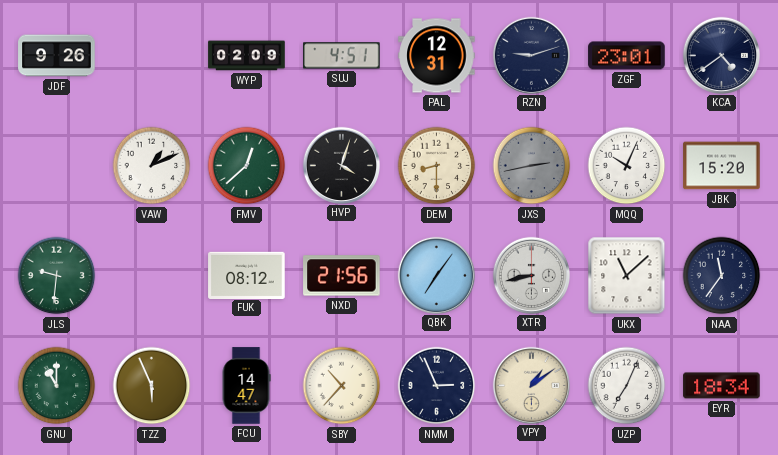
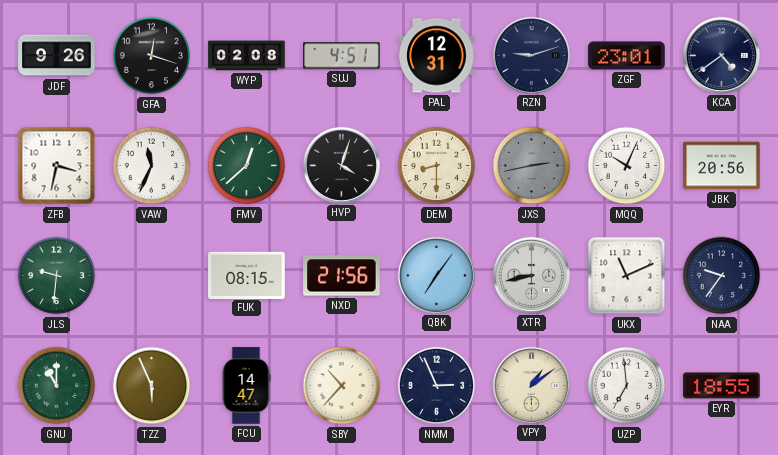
GFA: none -> 12:18
WYP: 02:09 -> 02:08
ZFB: none -> 3:32
VAW: 1:11 -> 11:34
JBK: 15:20 -> 20:56
FUK: 08:12 -> 08:15
UKX: 11:08 -> 11:11
NAA: 11:36 -> 9:36
UZP: 7:04 -> 6:59
EYR: 18:34 -> 18:55
